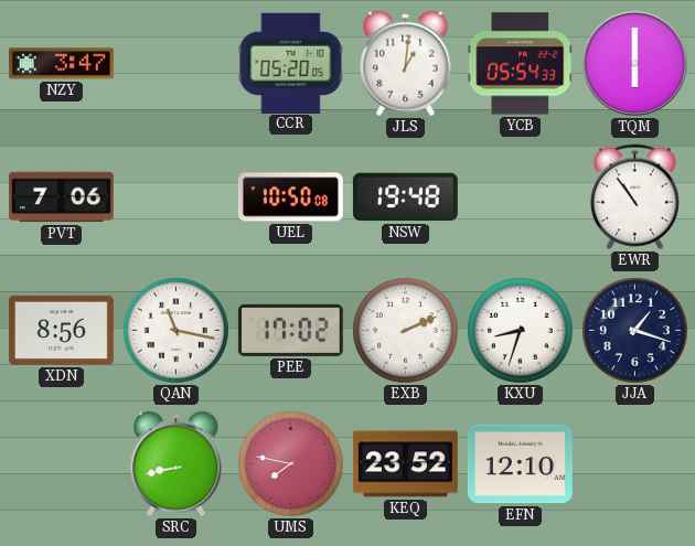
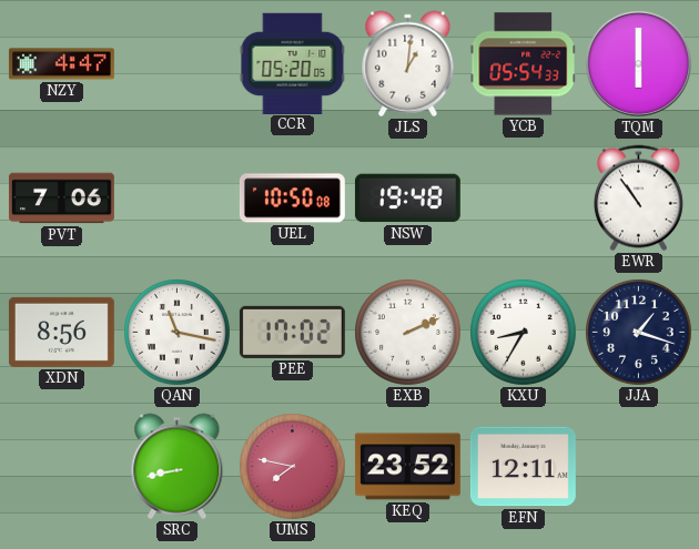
NZY: 3:47 -> 4:47
KXU: 8:33 -> 8:35
EFN: 12:10 -> 12:11
